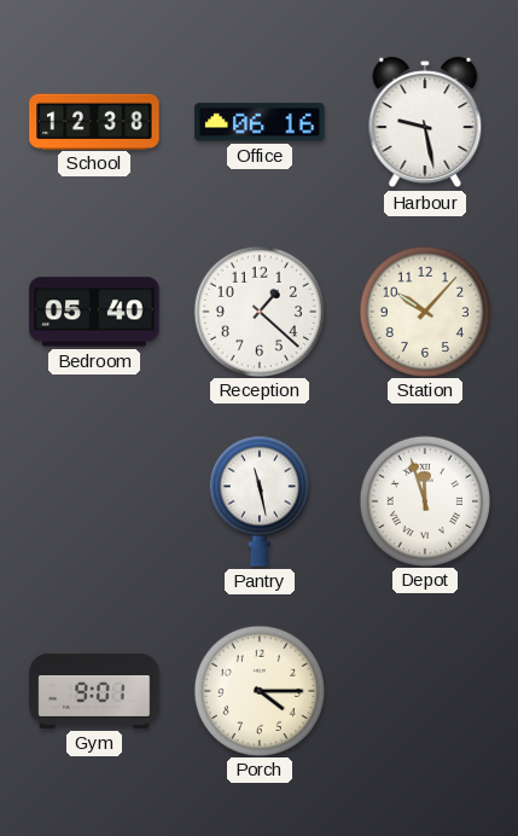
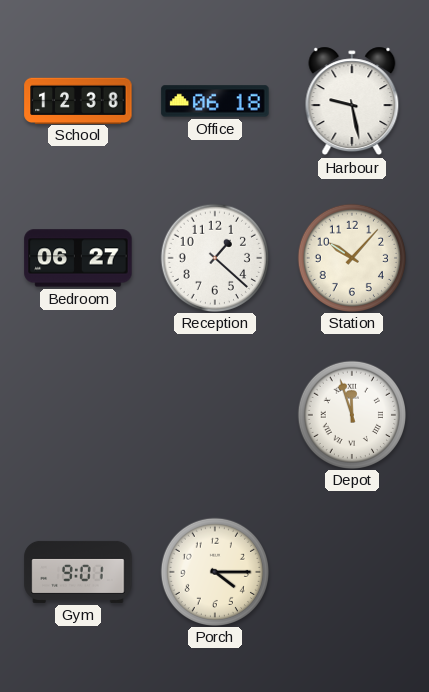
Office: 06:16 -> 06:18
Bedroom: 05:40 -> 06:27
Pantry: 11:28 -> none
